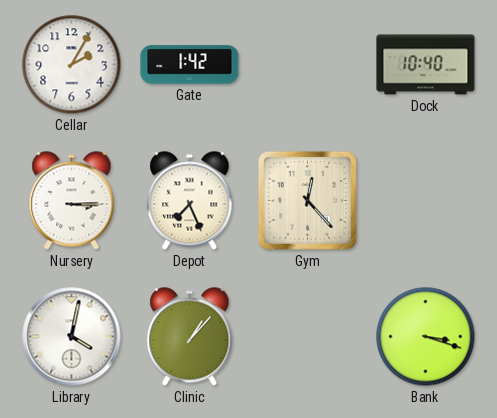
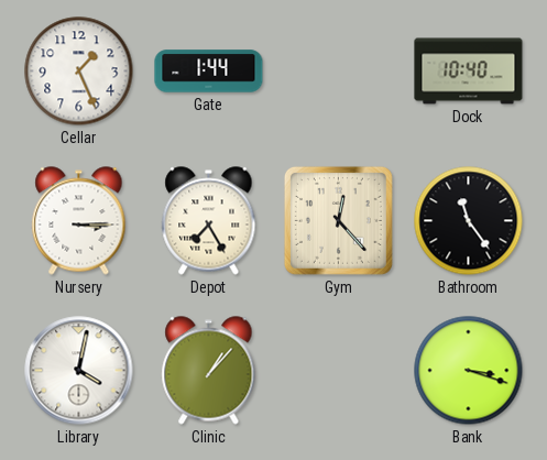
Cellar: 2:05 -> 1:26
Gate: 1:42 -> 1:44
Depot: 7:26 -> 7:25
Bathroom: none -> 11:24
